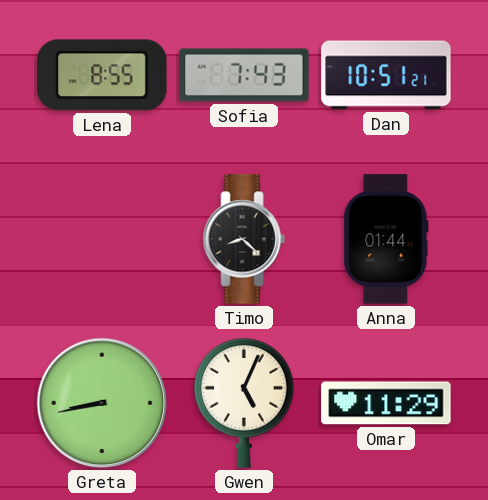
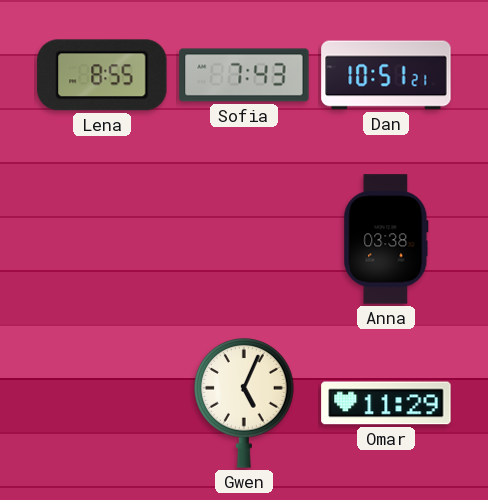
Timo: 8:22 -> none
Anna: 01:44 -> 03:38
Greta: 8:43 -> none
